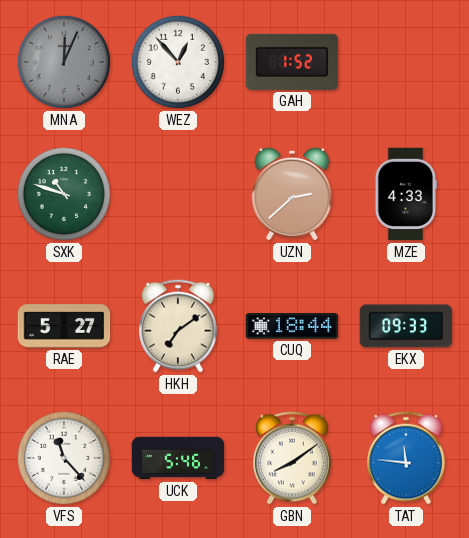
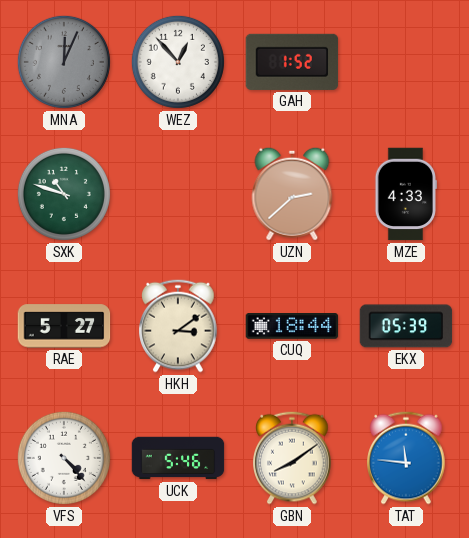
HKH: 7:09 -> 3:09
EKX: 09:33 -> 05:39
VFS: 11:23 -> 4:23
